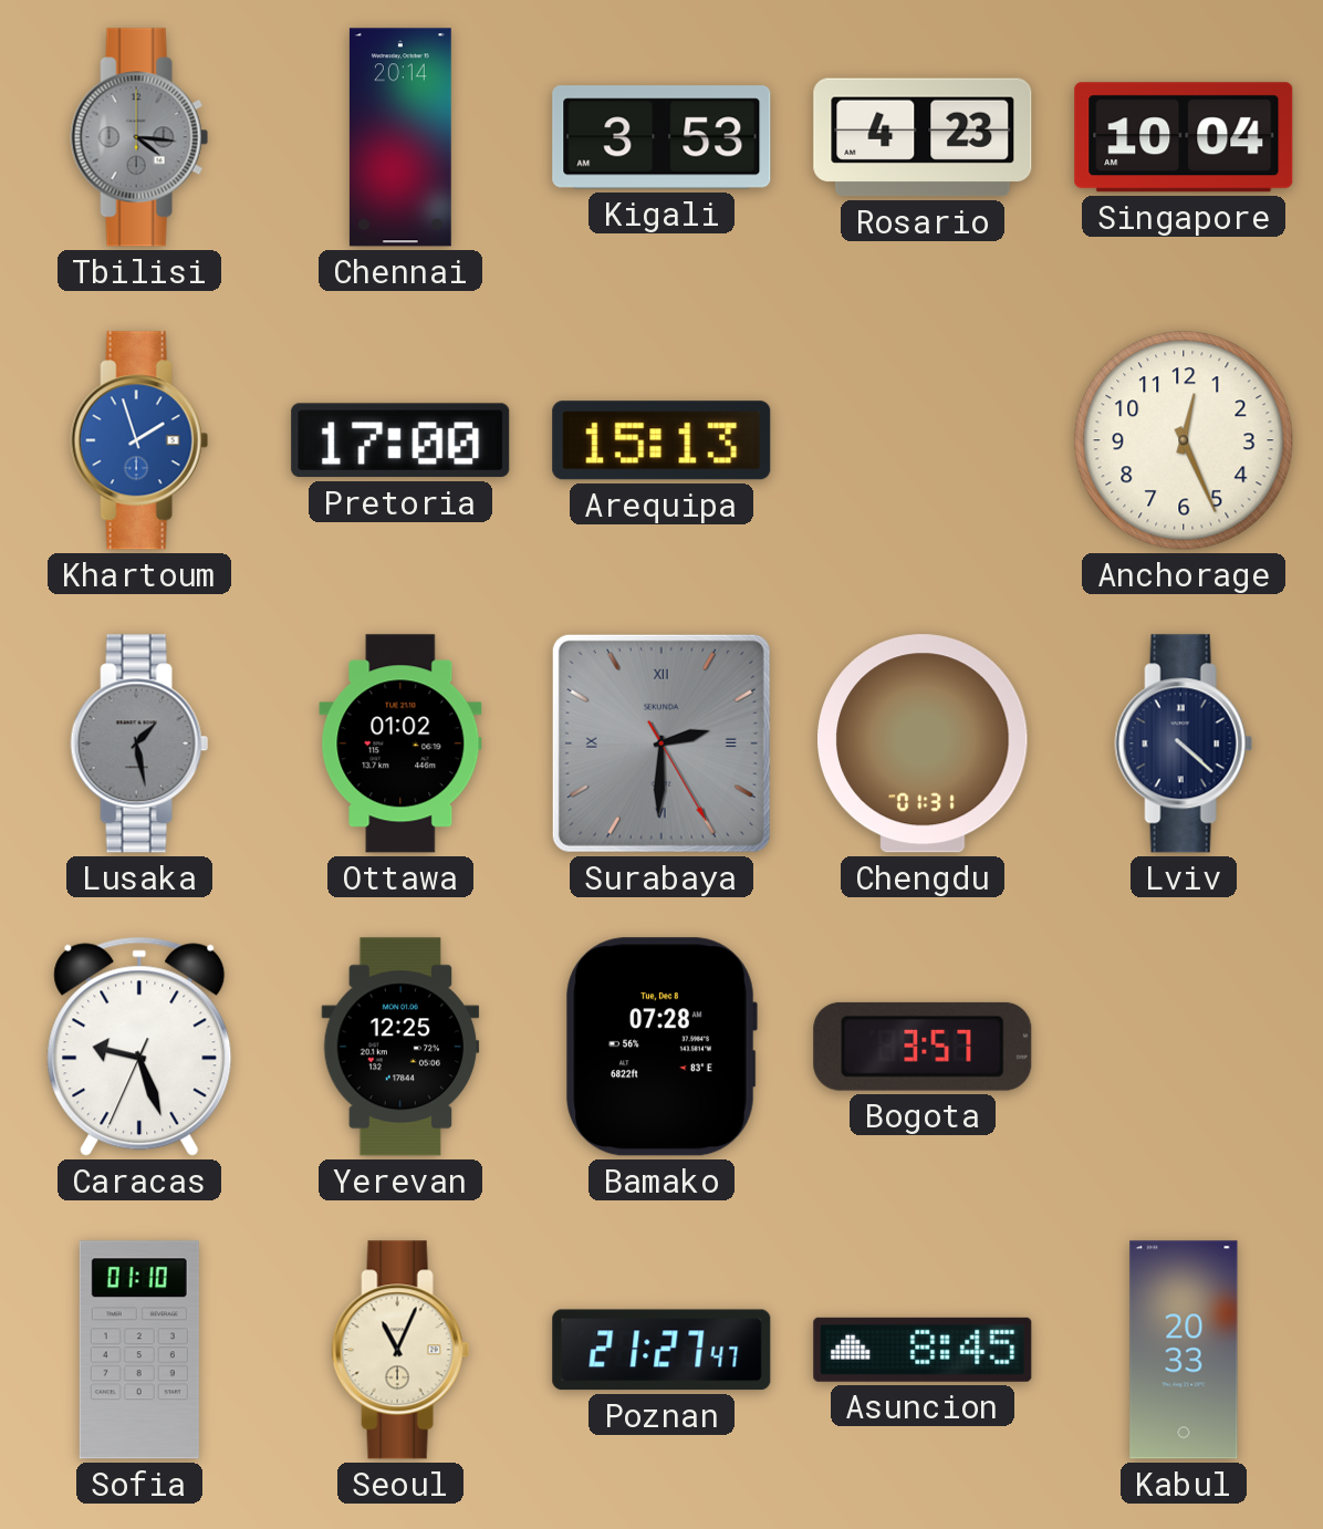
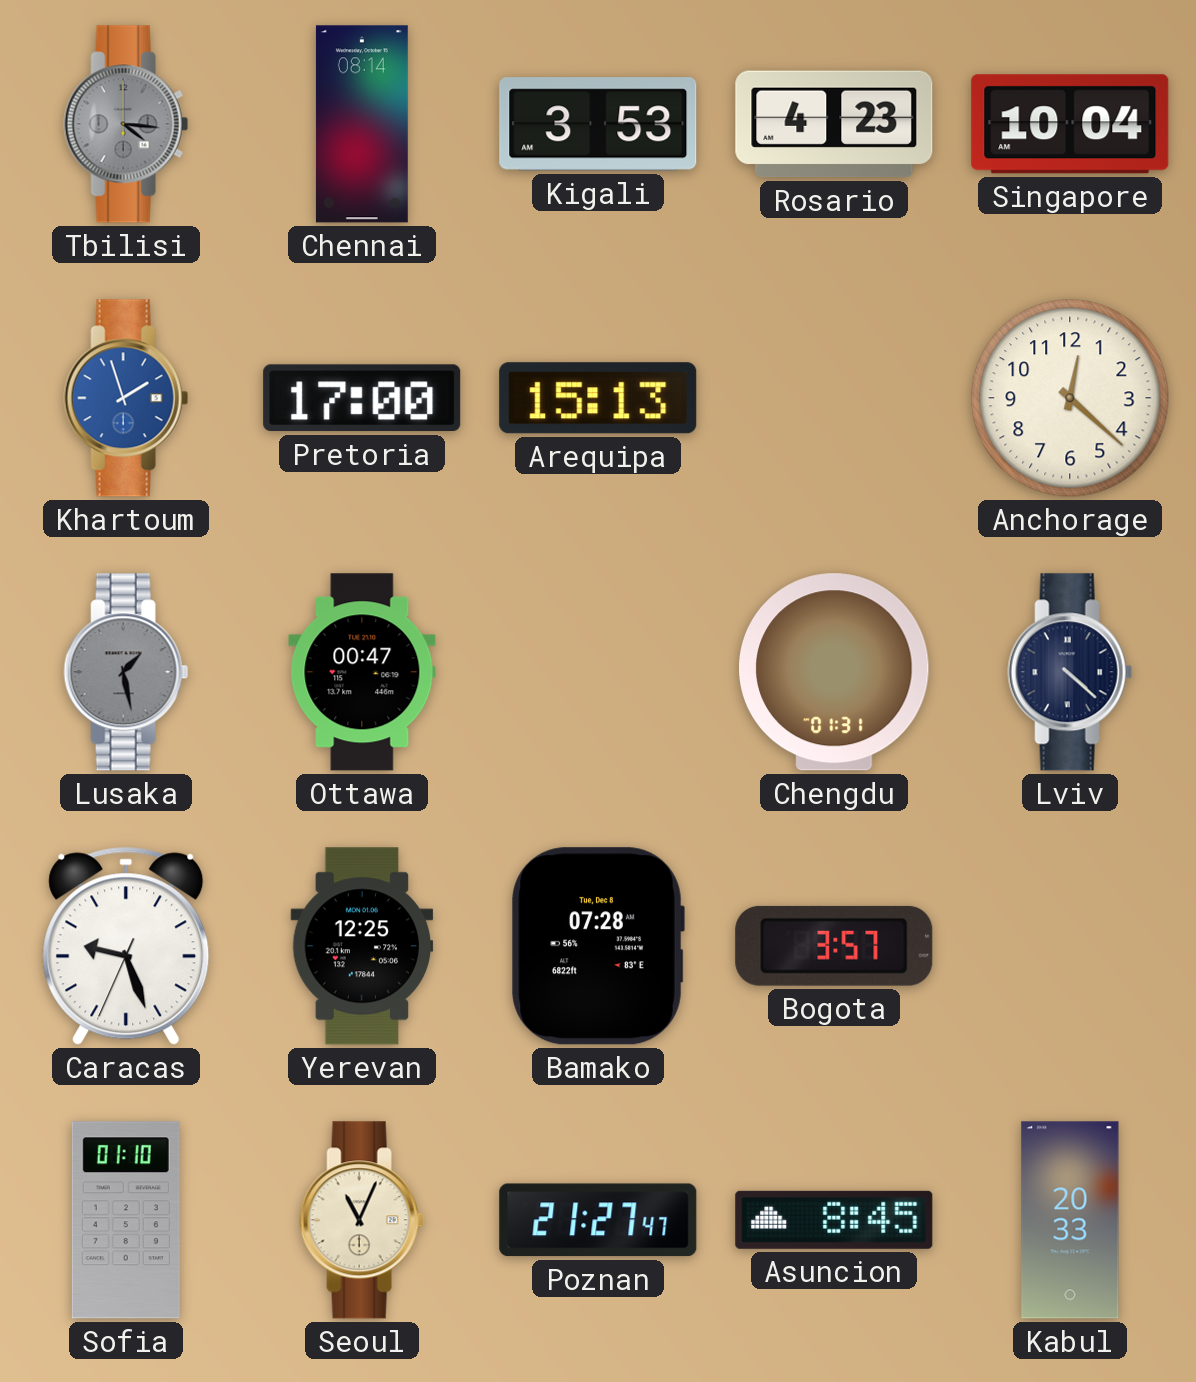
Chennai: 20:14 -> 08:14
Anchorage: 12:26 -> 12:22
Ottawa: 01:02 -> 00:47
Surabaya: 2:30 -> none
